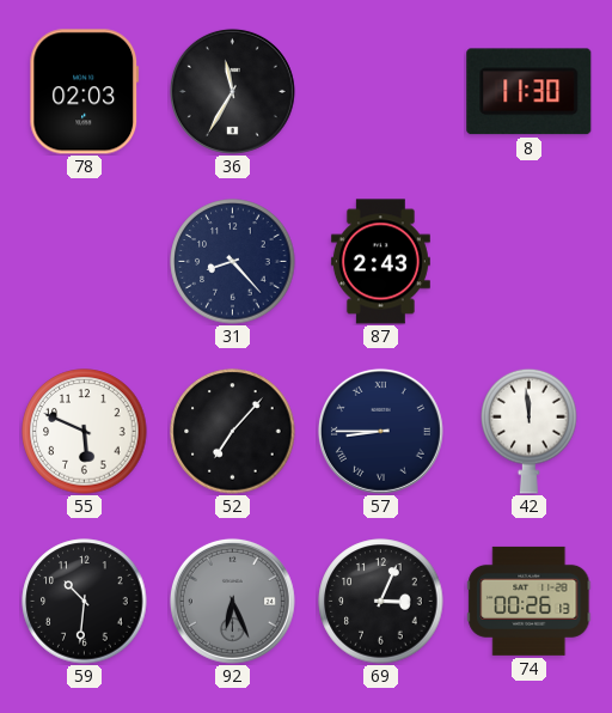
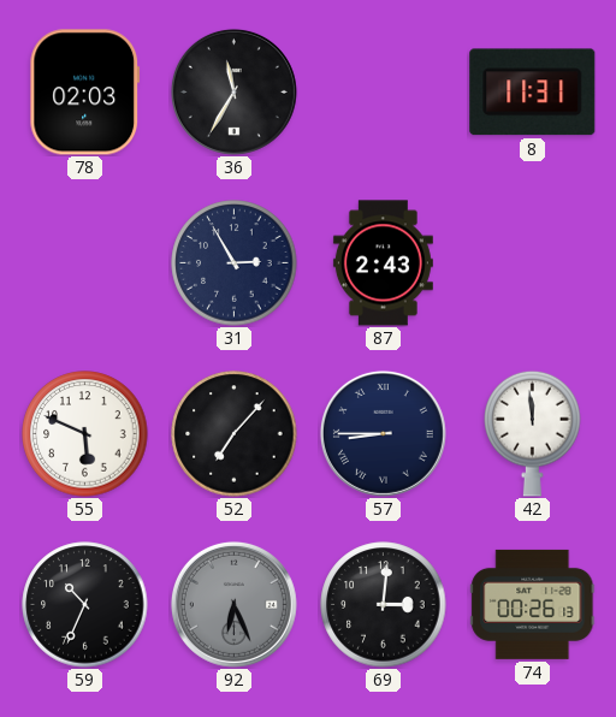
8: 11:30 -> 11:31
31: 8:23 -> 2:55
59: 10:31 -> 10:34
69: 3:04 -> 3:01
